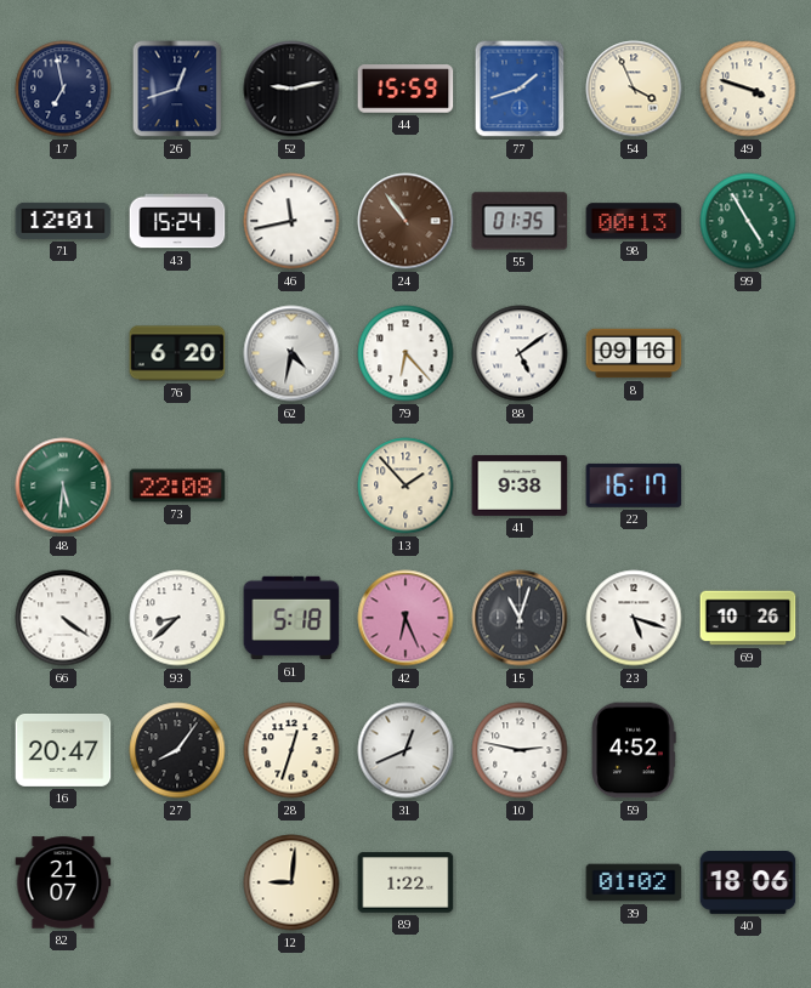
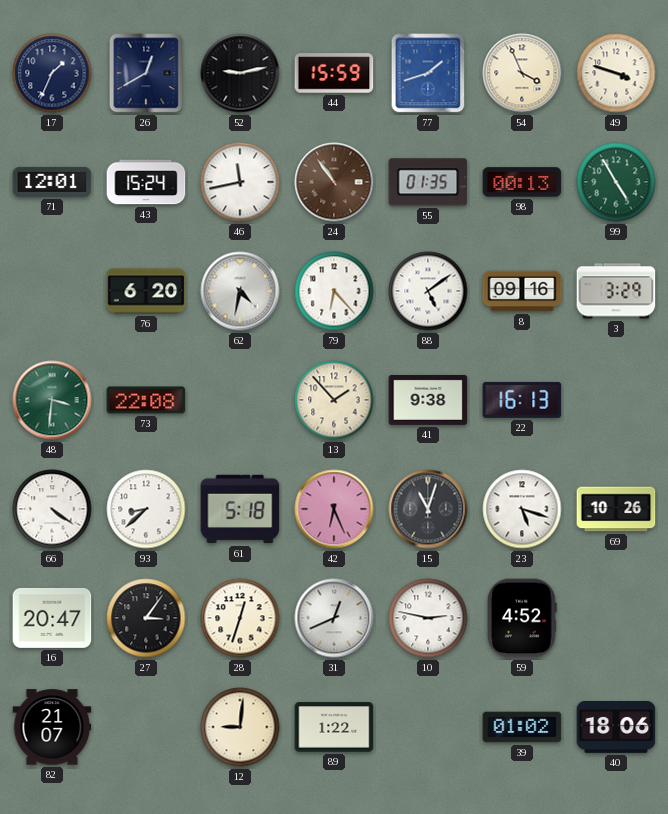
17: 6:58 -> 1:34
26: 12:42 -> 12:40
3: none -> 3:29
48: 5:31 -> 3:31
22: 16:17 -> 16:13
27: 8:06 -> 3:06
